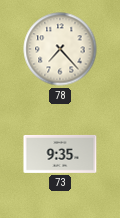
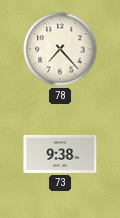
73: 9:35 -> 9:38
